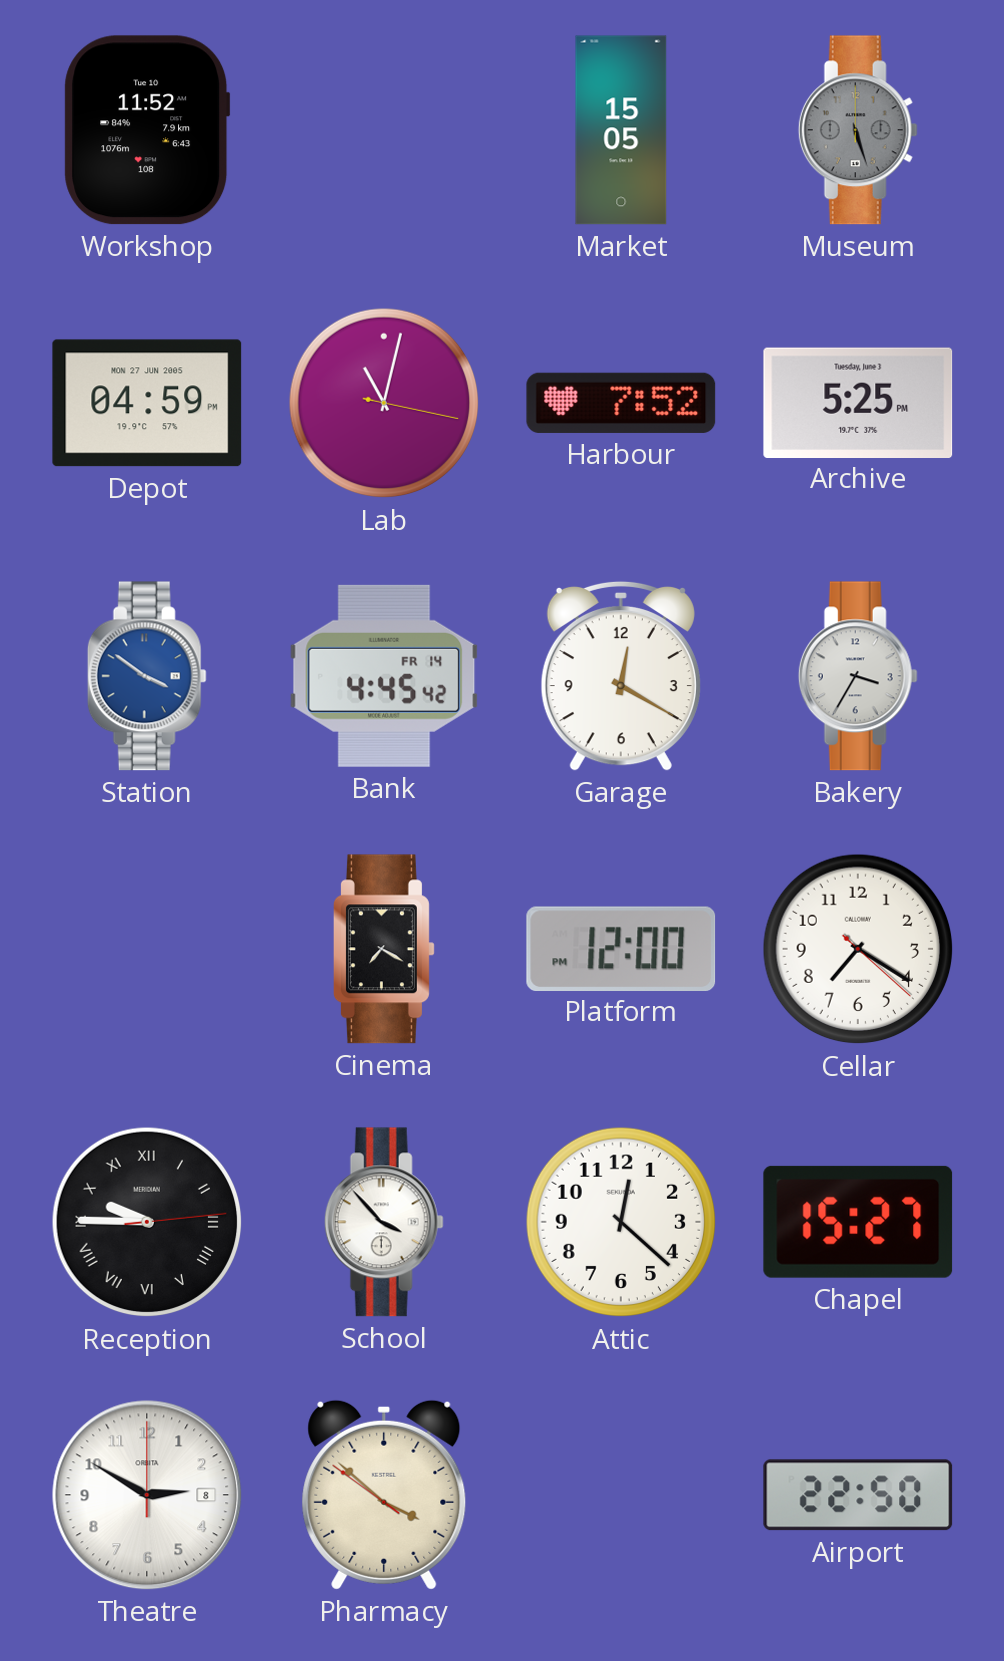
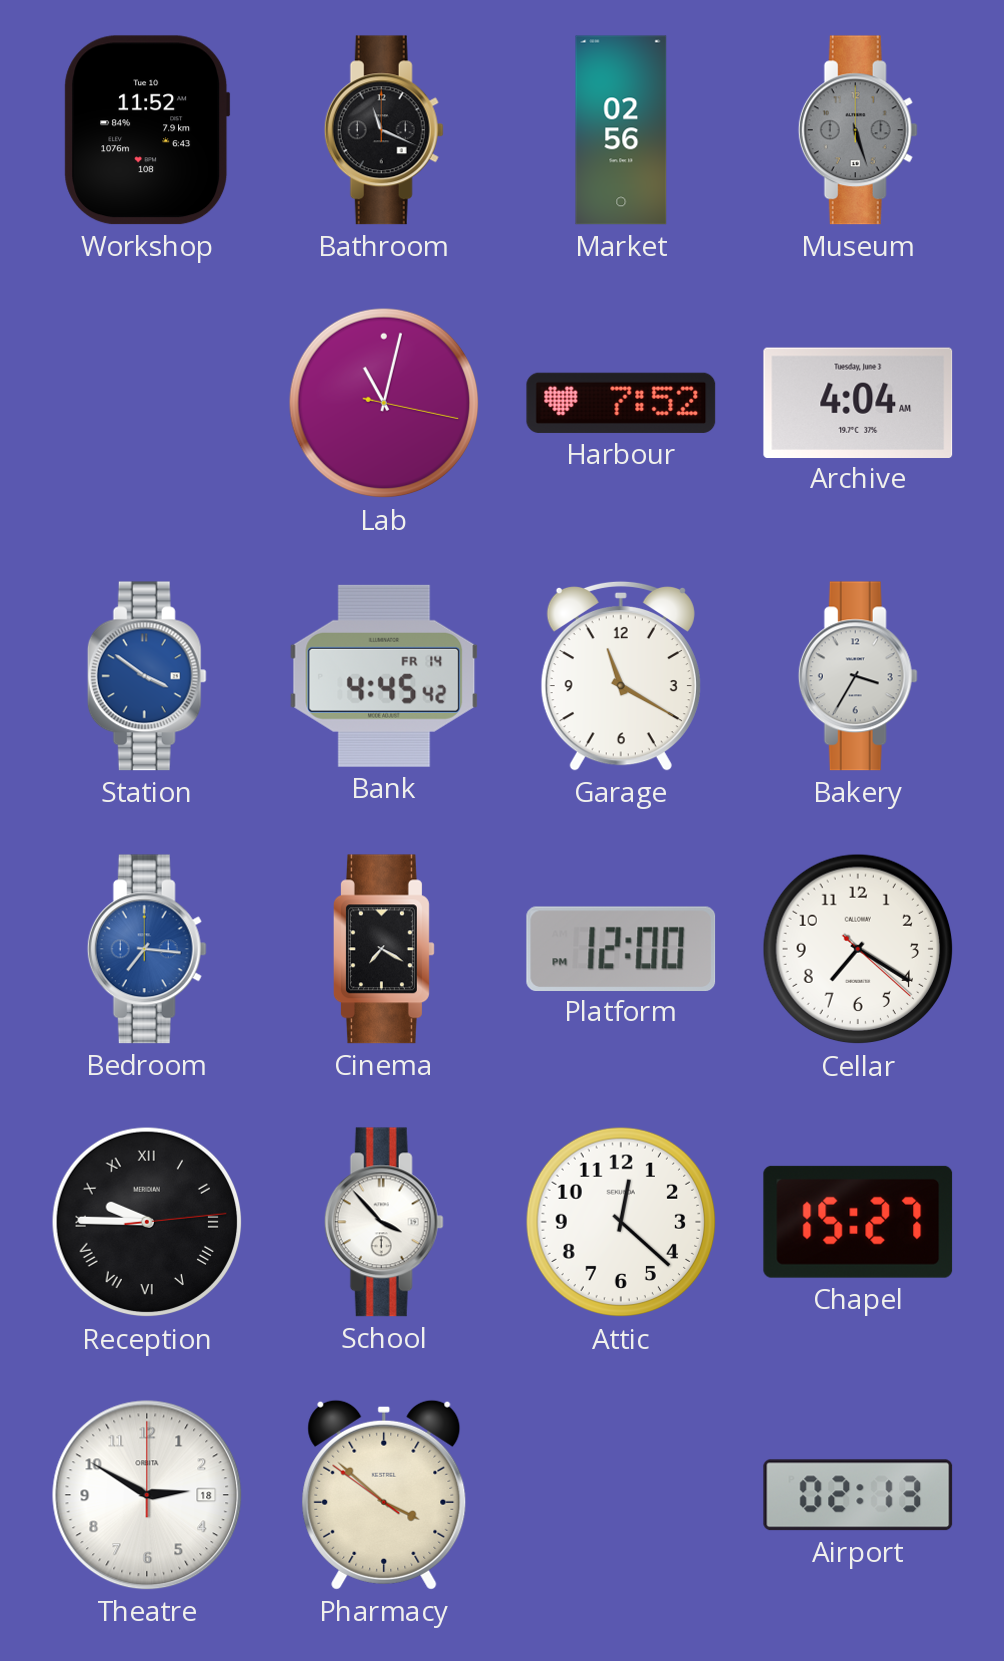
Bathroom: none -> 11:19
Market: 15:05 -> 02:56
Depot: 04:59 -> none
Archive: 5:25 -> 4:04
Garage: 12:20 -> 11:20
Bedroom: none -> 7:16
Theatre date: 8 -> 18
Airport: 22:50 -> 02:13
